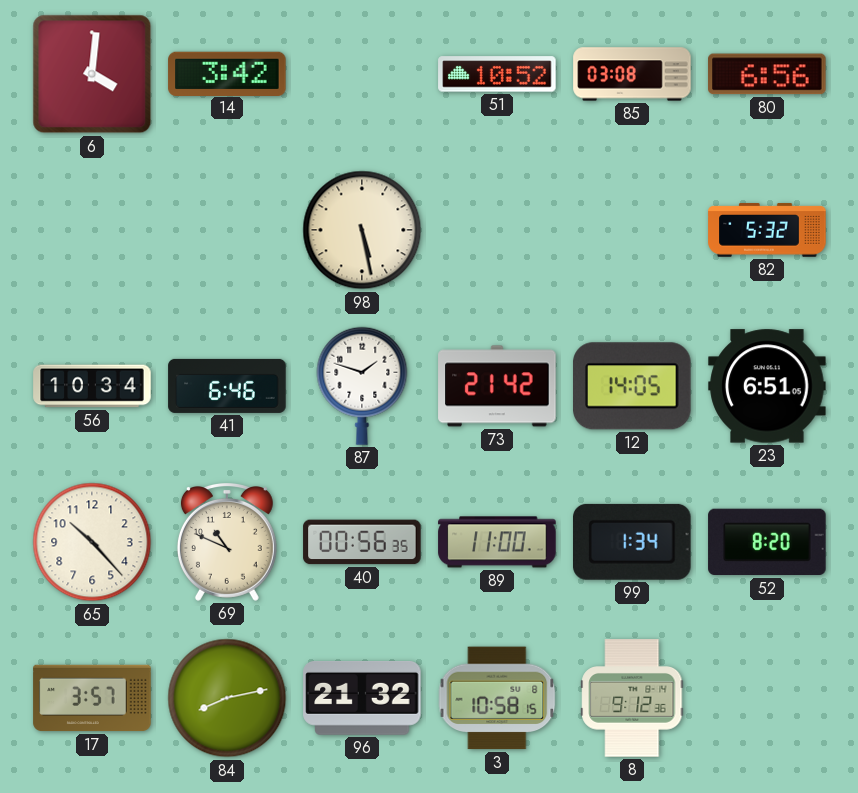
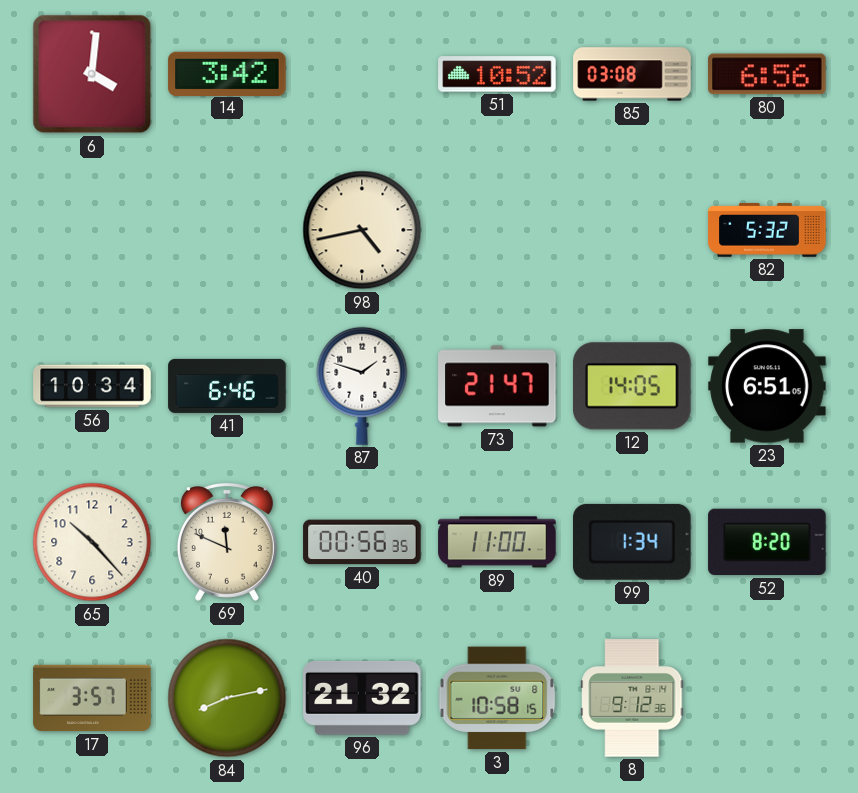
98: 5:28 -> 4:43
73: 21:42 -> 21:47
69: 10:49 -> 11:49
